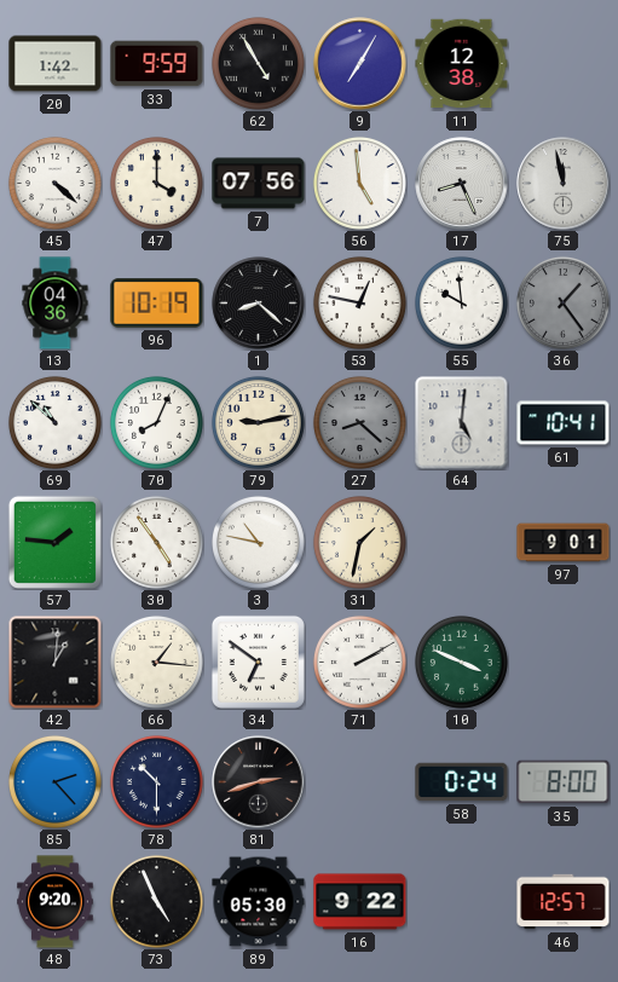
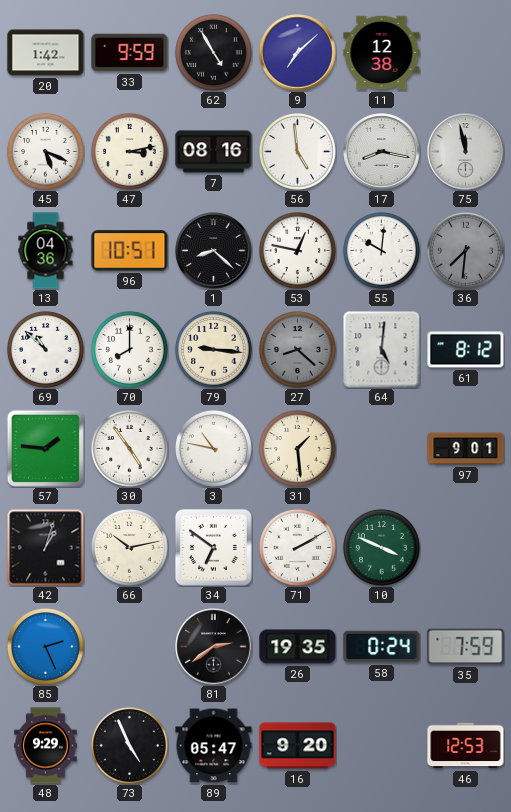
9: 7:05 -> 7:08
45: 4:22 -> 5:19
47: 4:00 -> 3:13
7: 07:56 -> 08:16
17: 8:26 -> 8:17
96: 10:19 -> 10:51
55: 9:59 -> 10:01
36: 1:24 -> 7:31
70: 8:04 -> 8:00
79: 9:13 -> 9:16
61: 10:41 -> 8:12
31: 1:32 -> 1:29
42: 1:01 -> 1:03
66: 1:16 -> 10:13
85: 2:23 -> 2:26
78: 10:30 -> none
81: 2:42 -> 2:39
26: none -> 19:35
35: 8:00 -> 7:59
48: 9:20 -> 9:29
89: 05:30 -> 05:47
16: 9:22 -> 9:20
46: 12:57 -> 12:53
